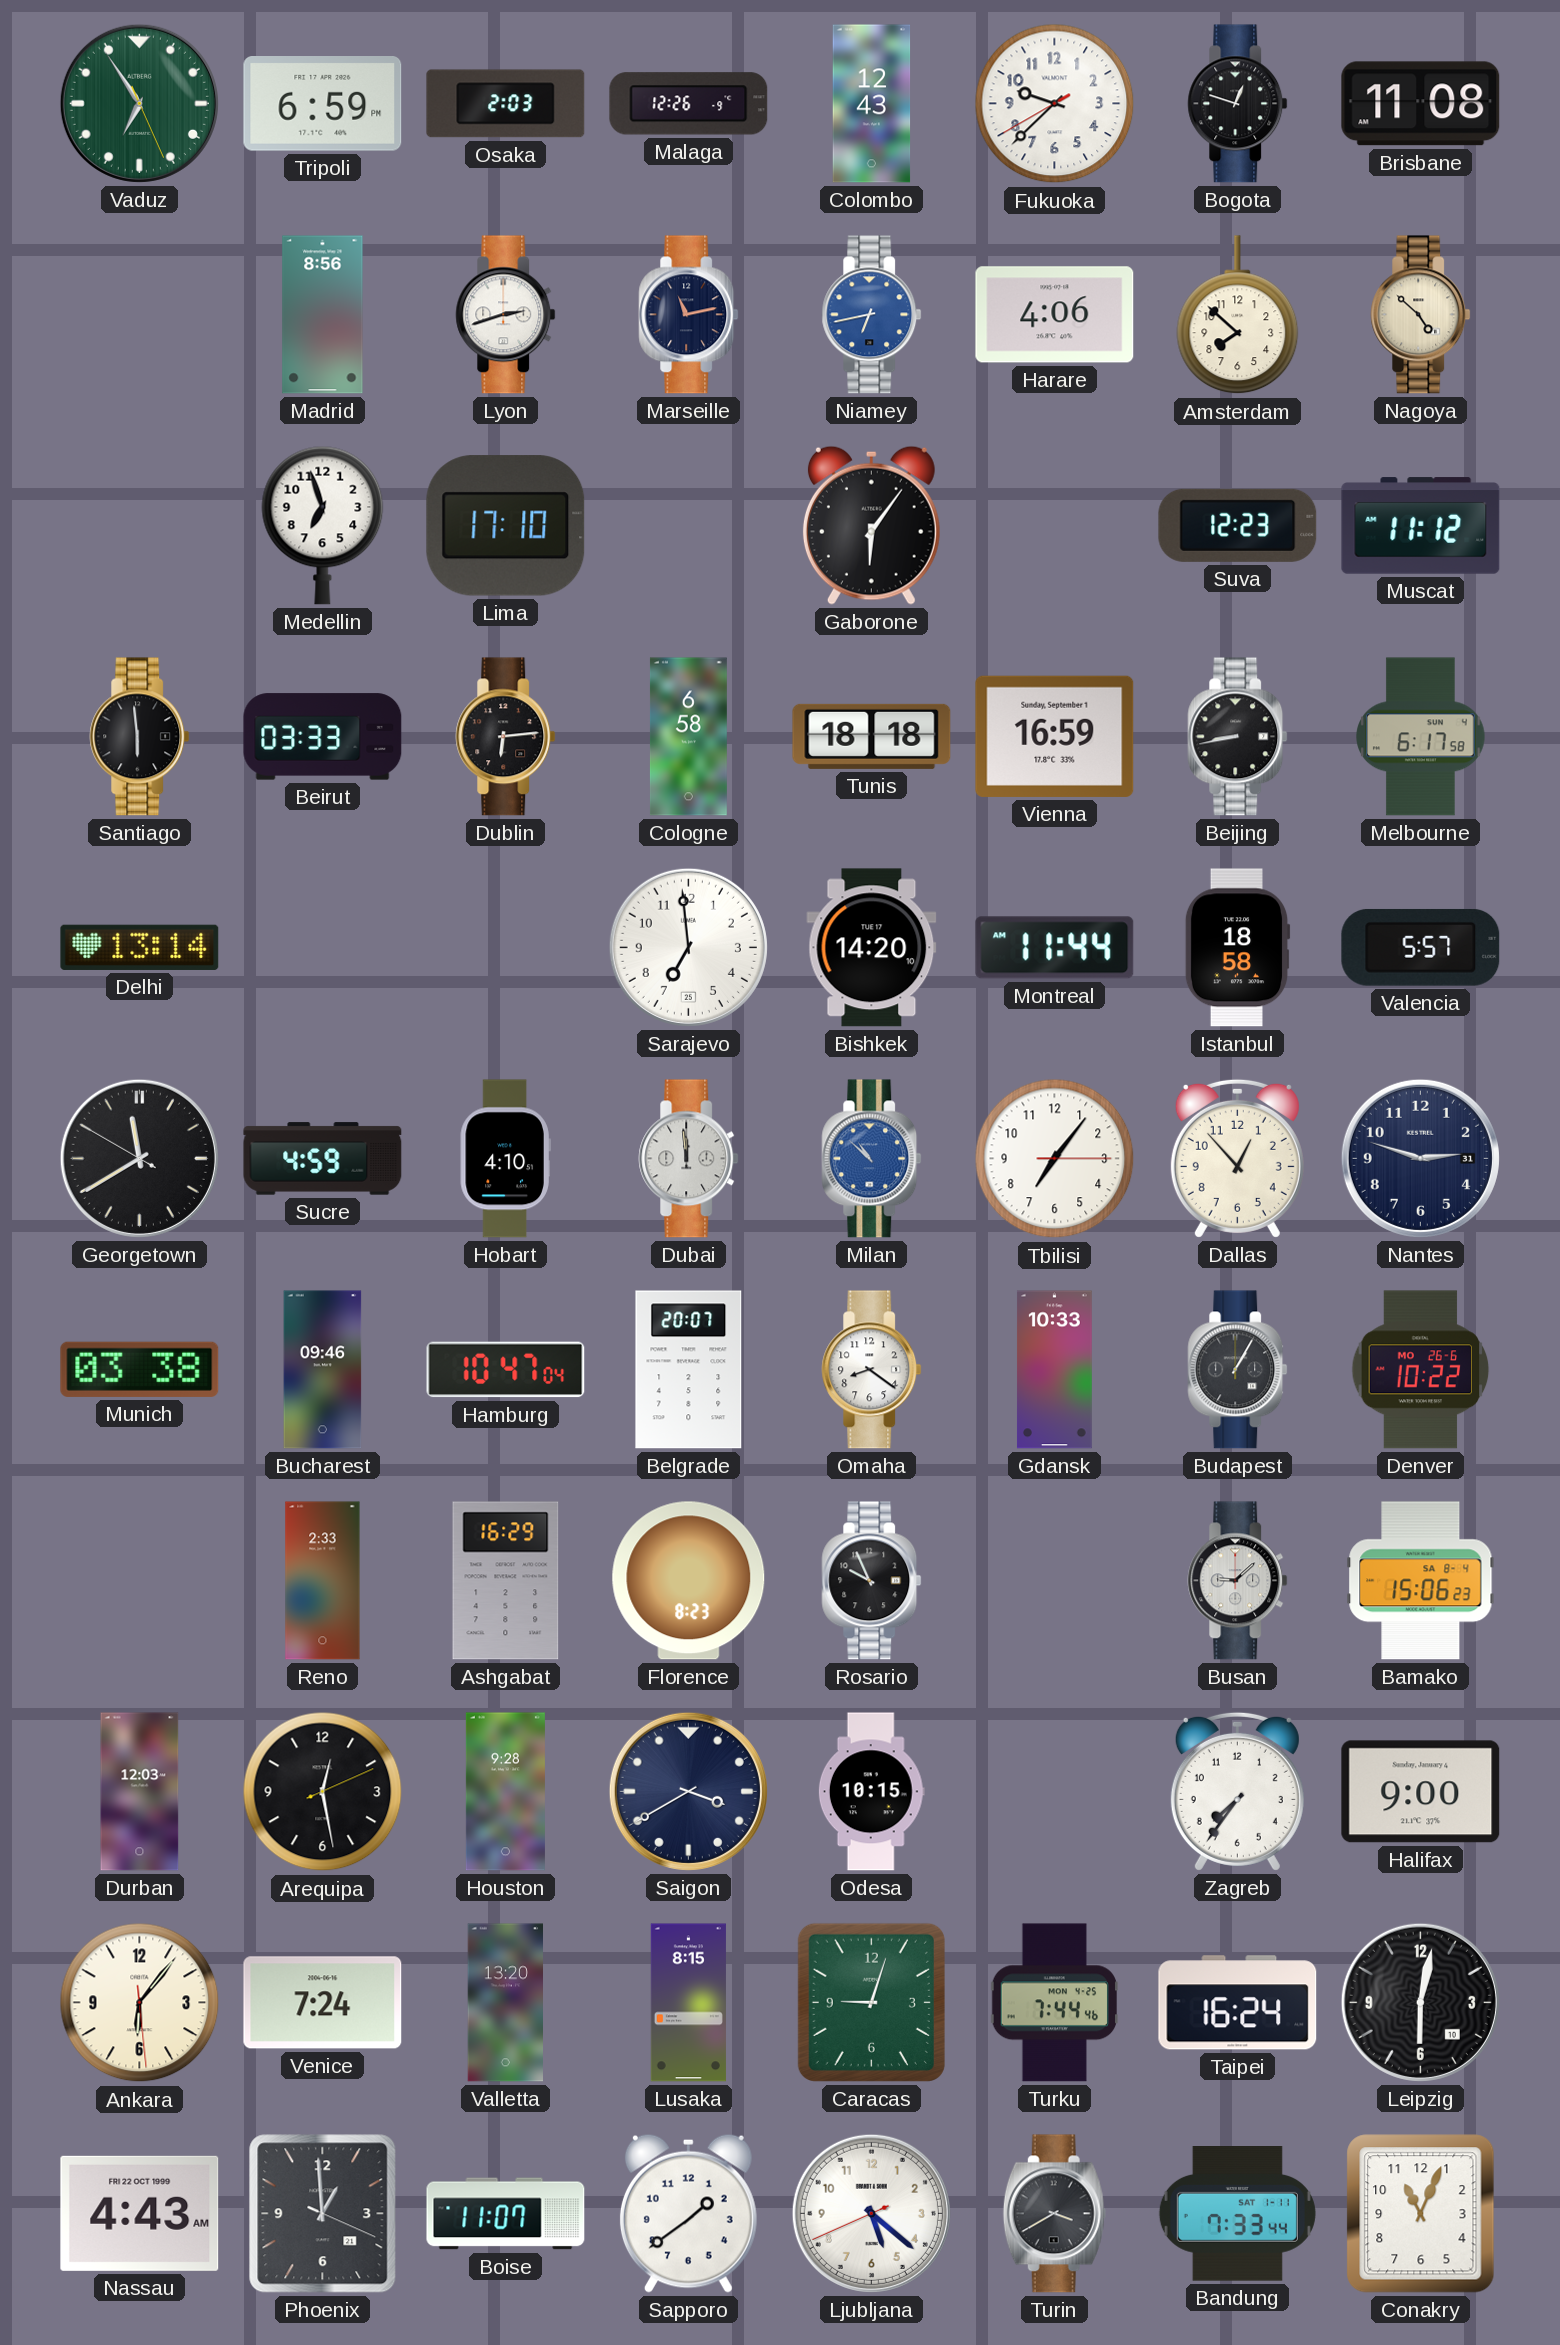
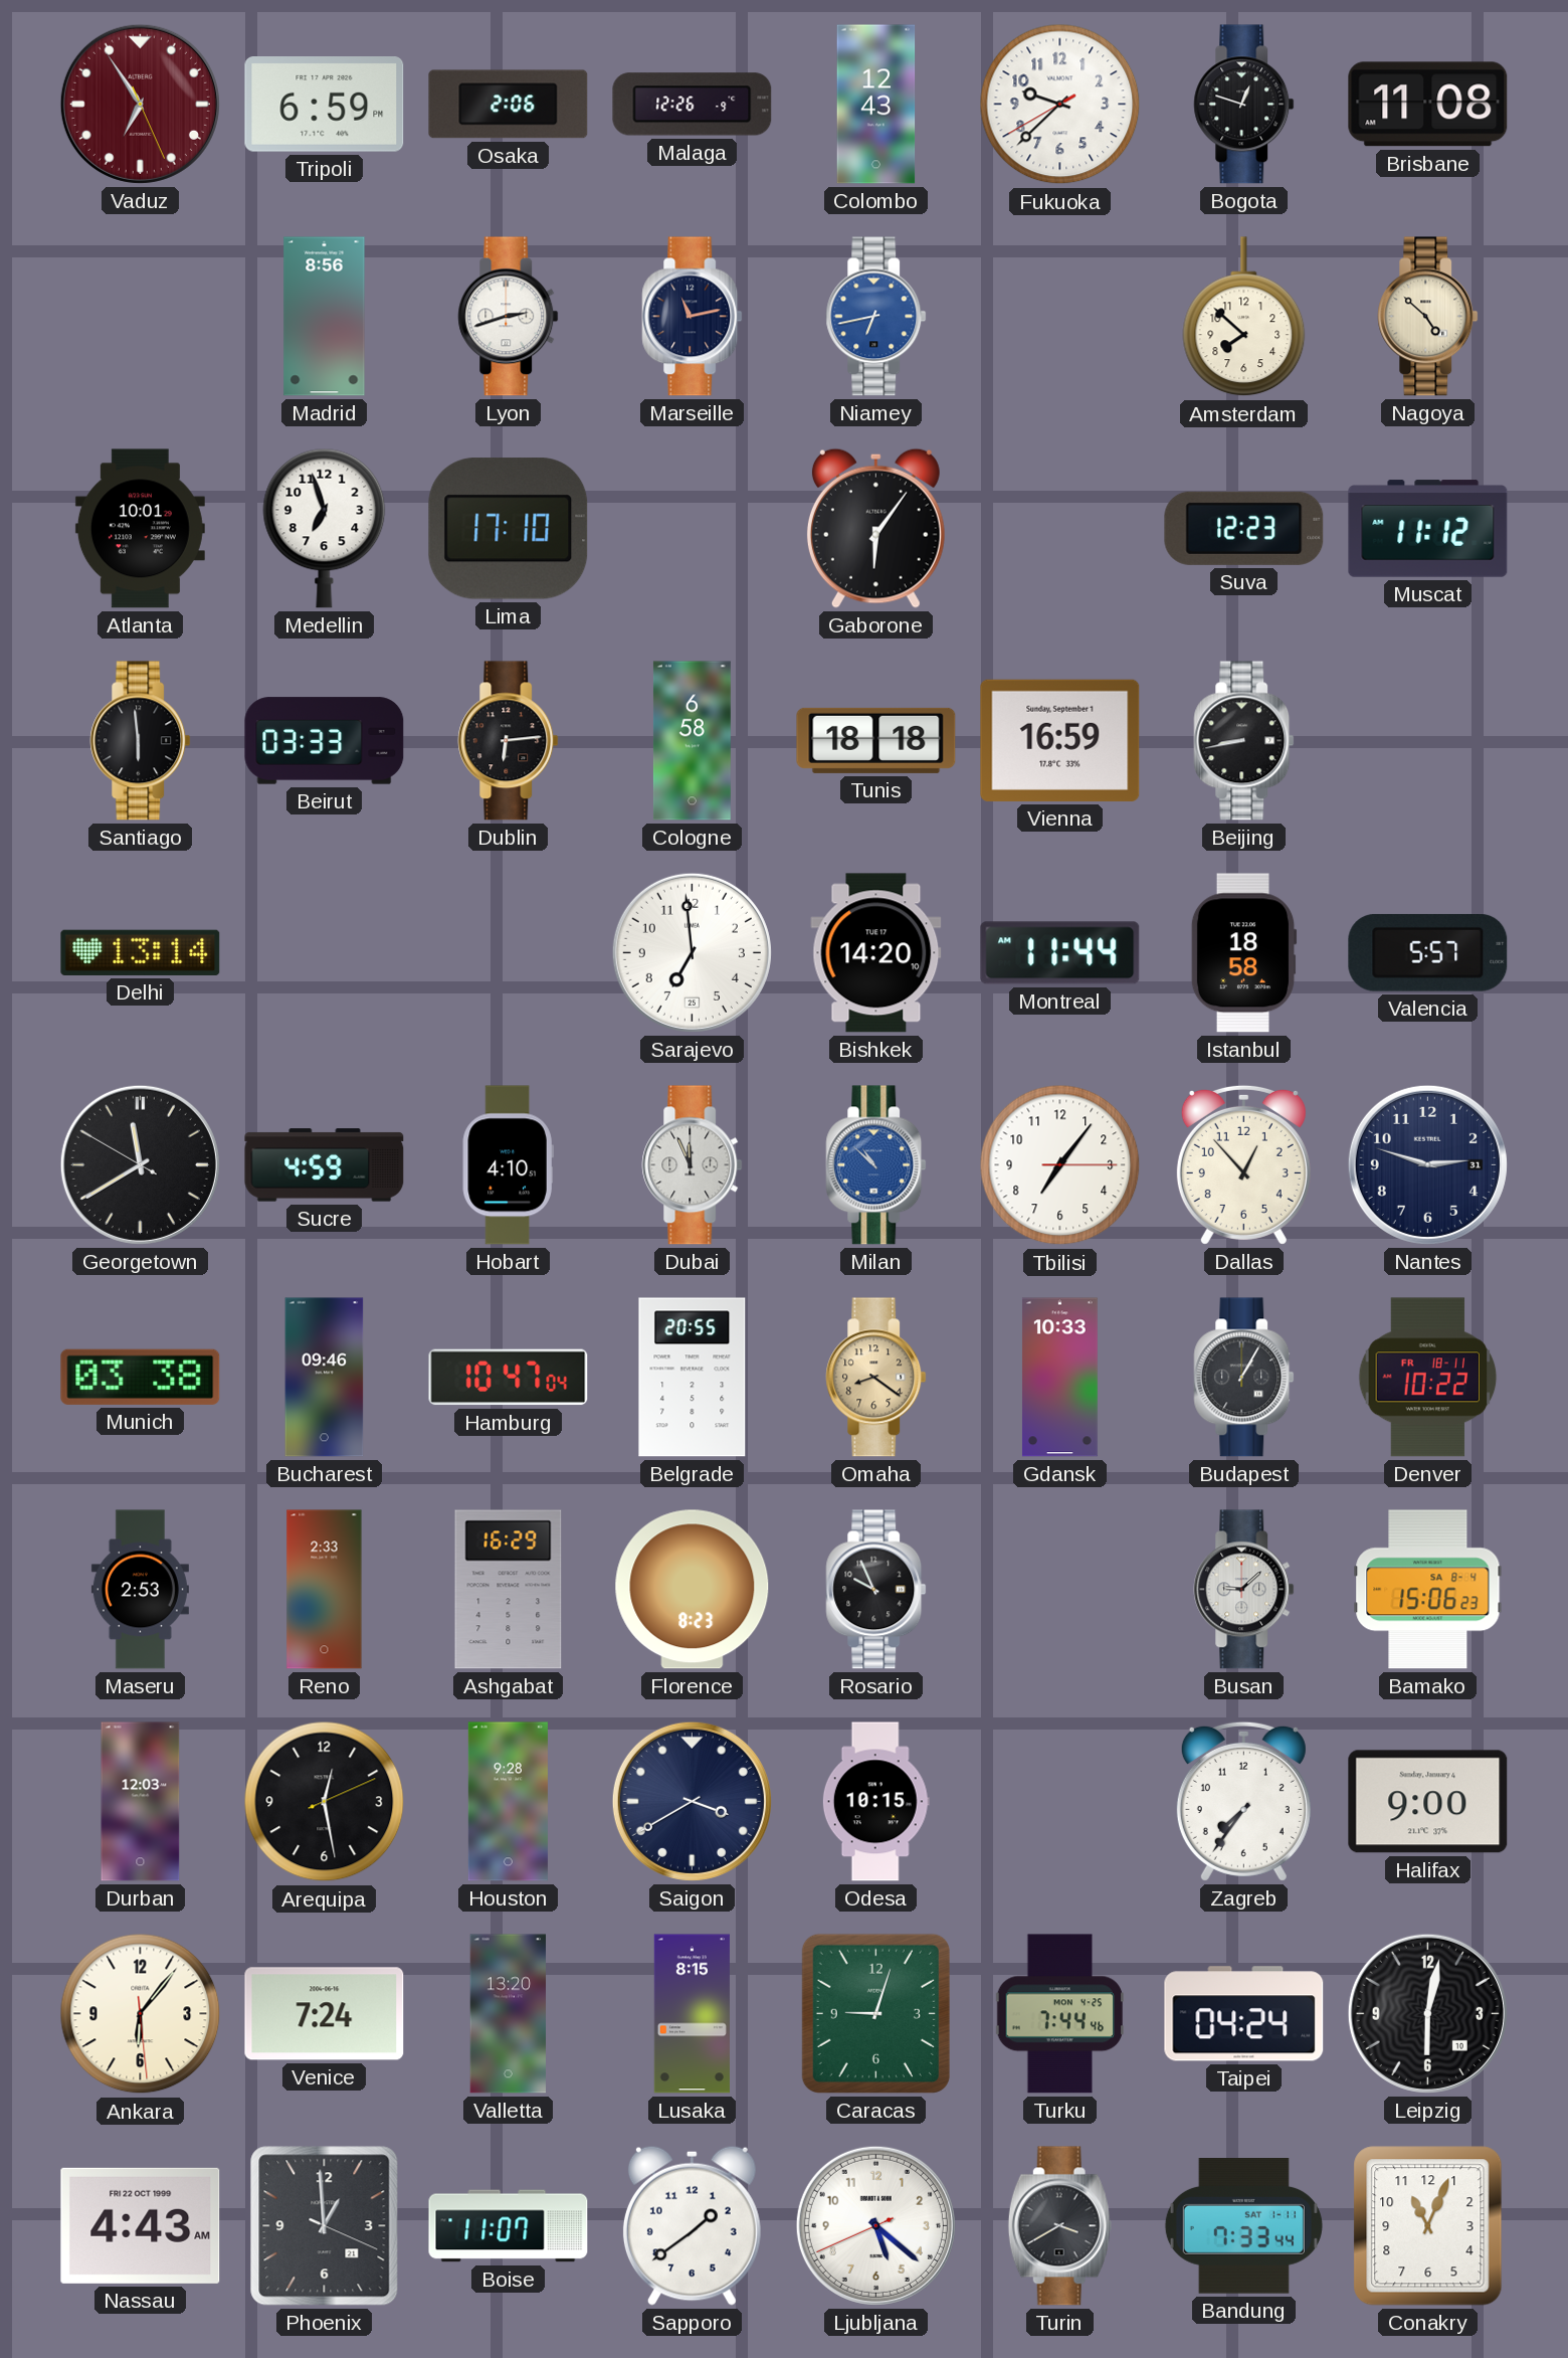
Vaduz dial: green -> burgundy
Osaka: 2:03 -> 2:06
Harare: 4:06 -> none
Atlanta: none -> 10:01
Melbourne: 6:17 -> none
Dubai: 11:59 -> 11:56
Belgrade: 20:07 -> 20:55
Omaha dial: white -> champagne
Denver date: MO 26-6 -> FR 18-11
Maseru: none -> 2:53
Taipei: 16:24 -> 04:24
